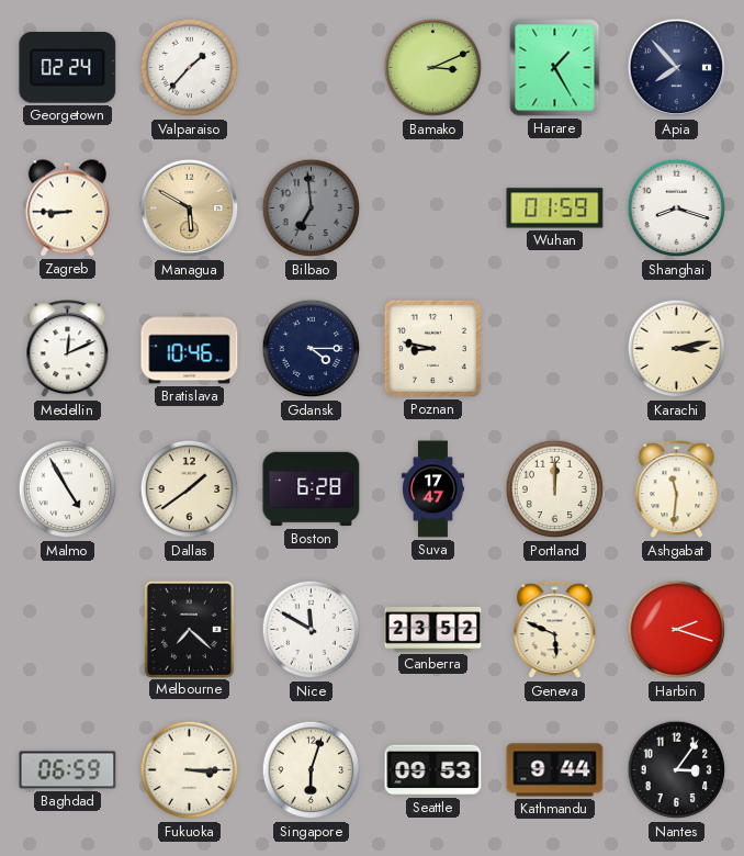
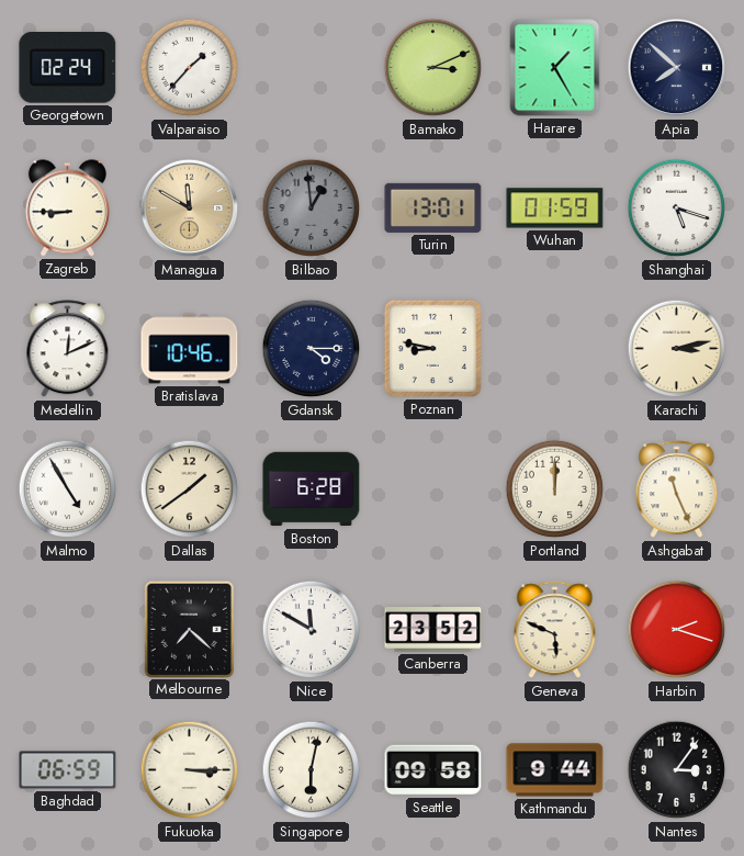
Apia: 7:53 -> 7:52
Managua: 5:50 -> 11:50
Bilbao: 6:59 -> 12:59
Turin: none -> 13:01
Shanghai: 8:18 -> 5:18
Suva: 17:47 -> none
Ashgabat: 11:31 -> 11:26
Singapore: 6:03 -> 6:02
Seattle: 09:53 -> 09:58
